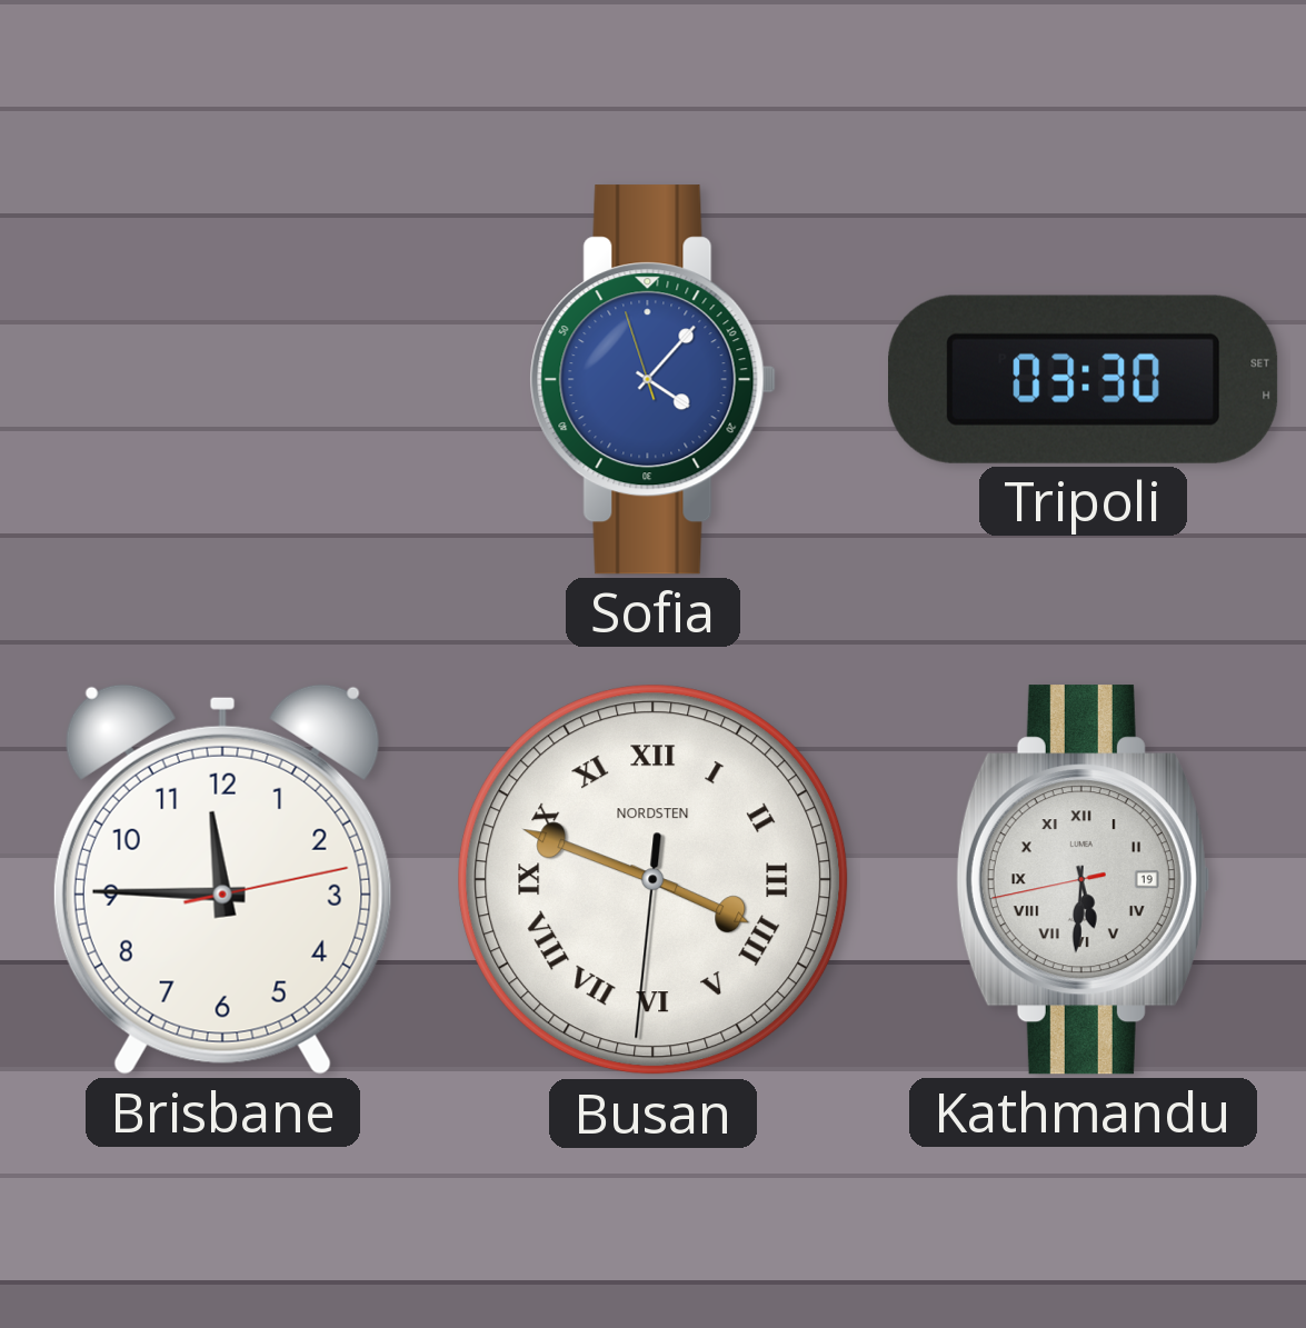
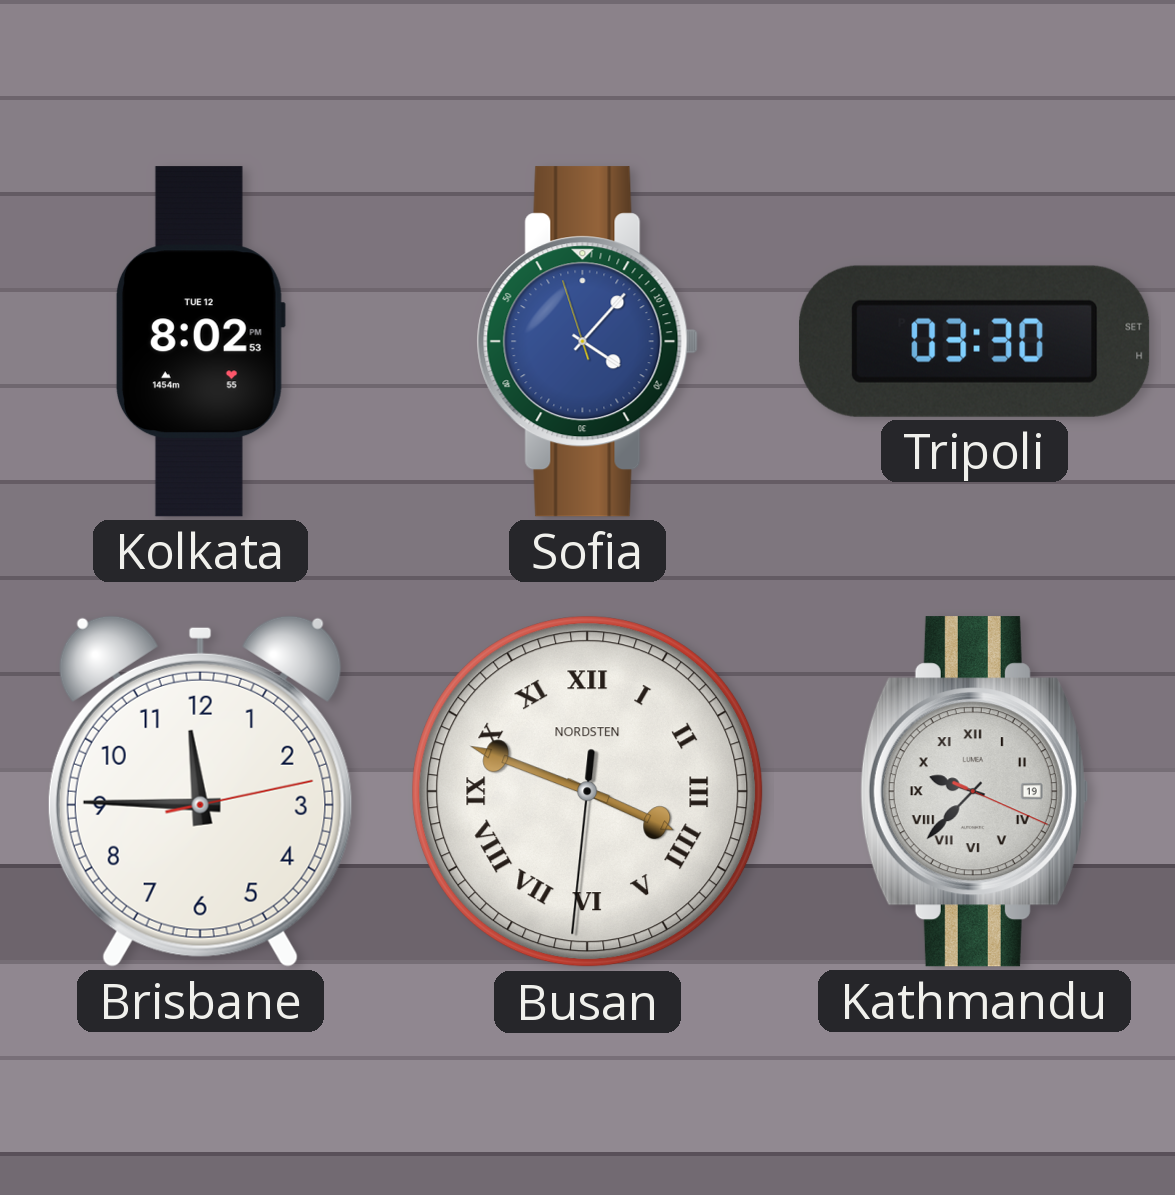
Kolkata: none -> 8:02
Kathmandu: 5:30 -> 9:37
